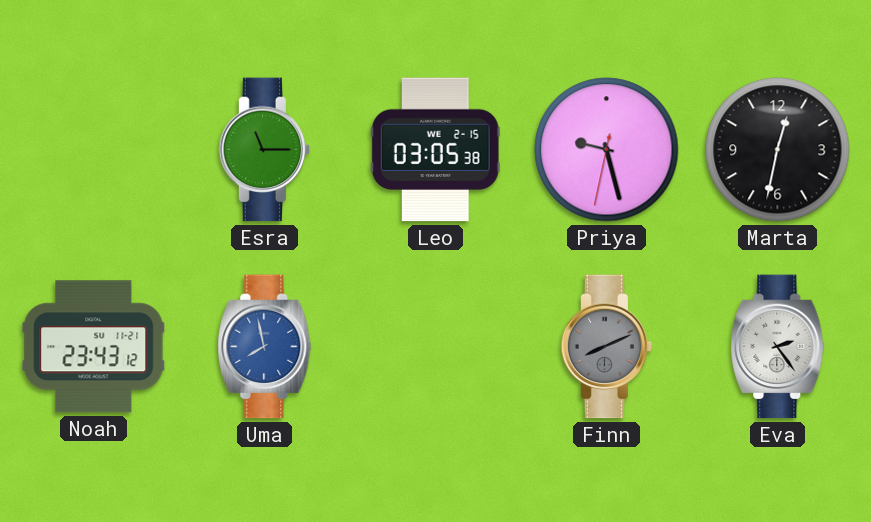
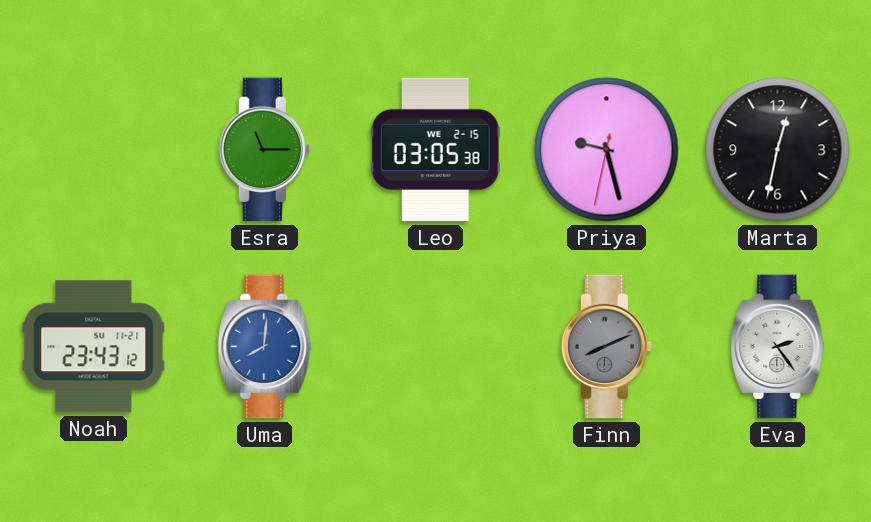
Uma: 7:58 -> 8:01
